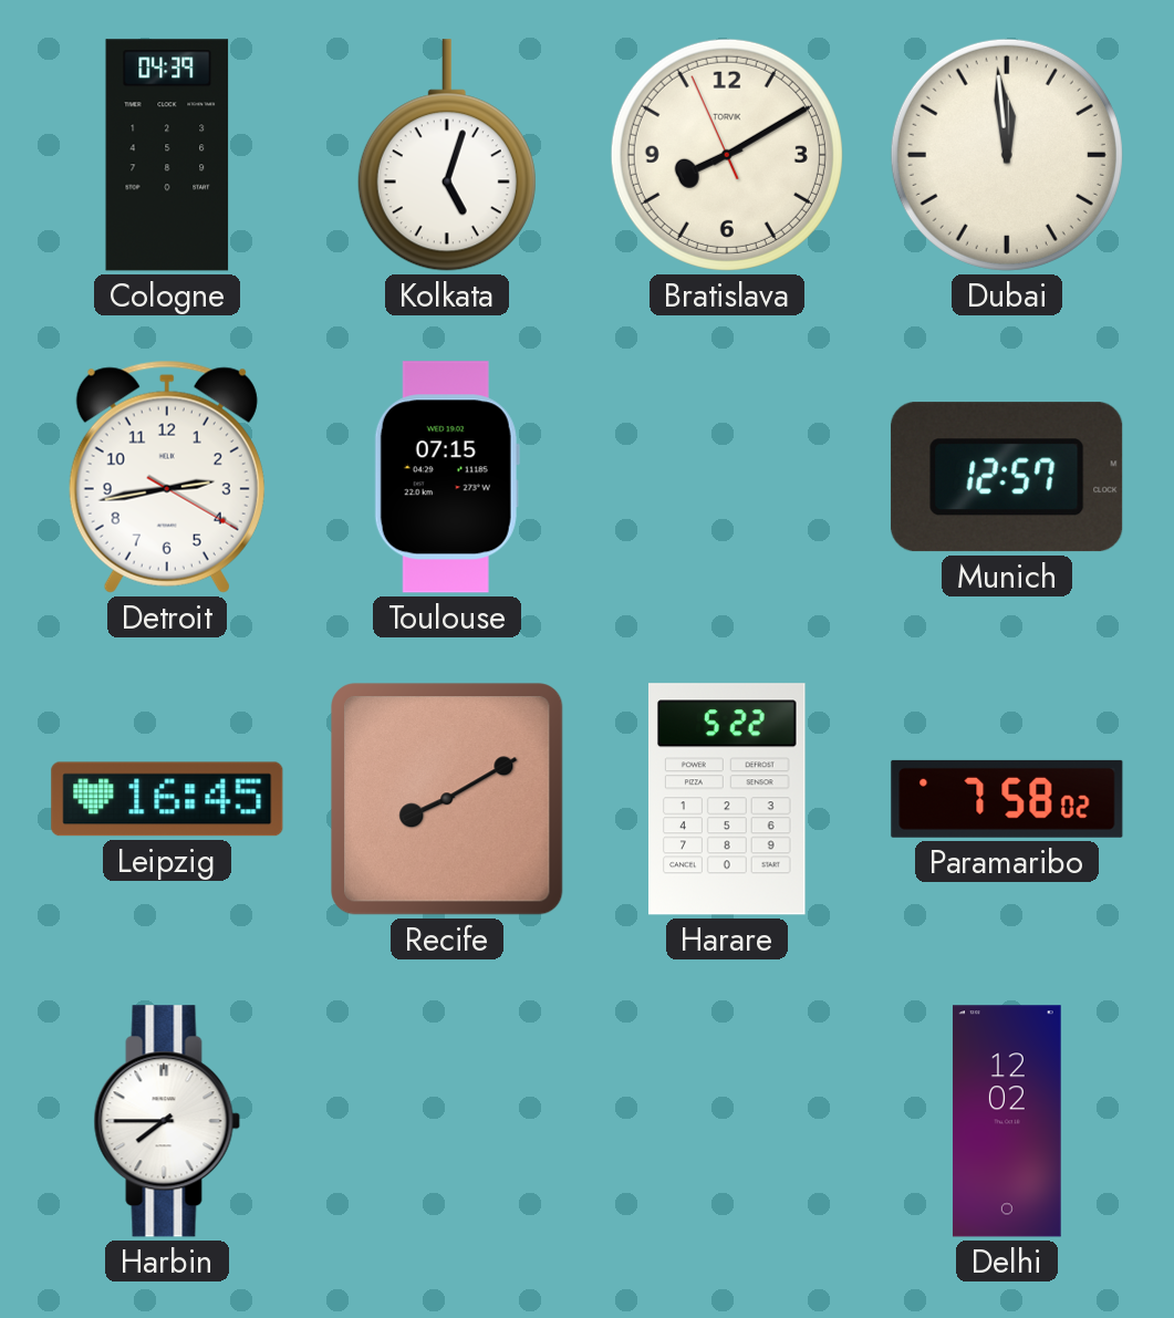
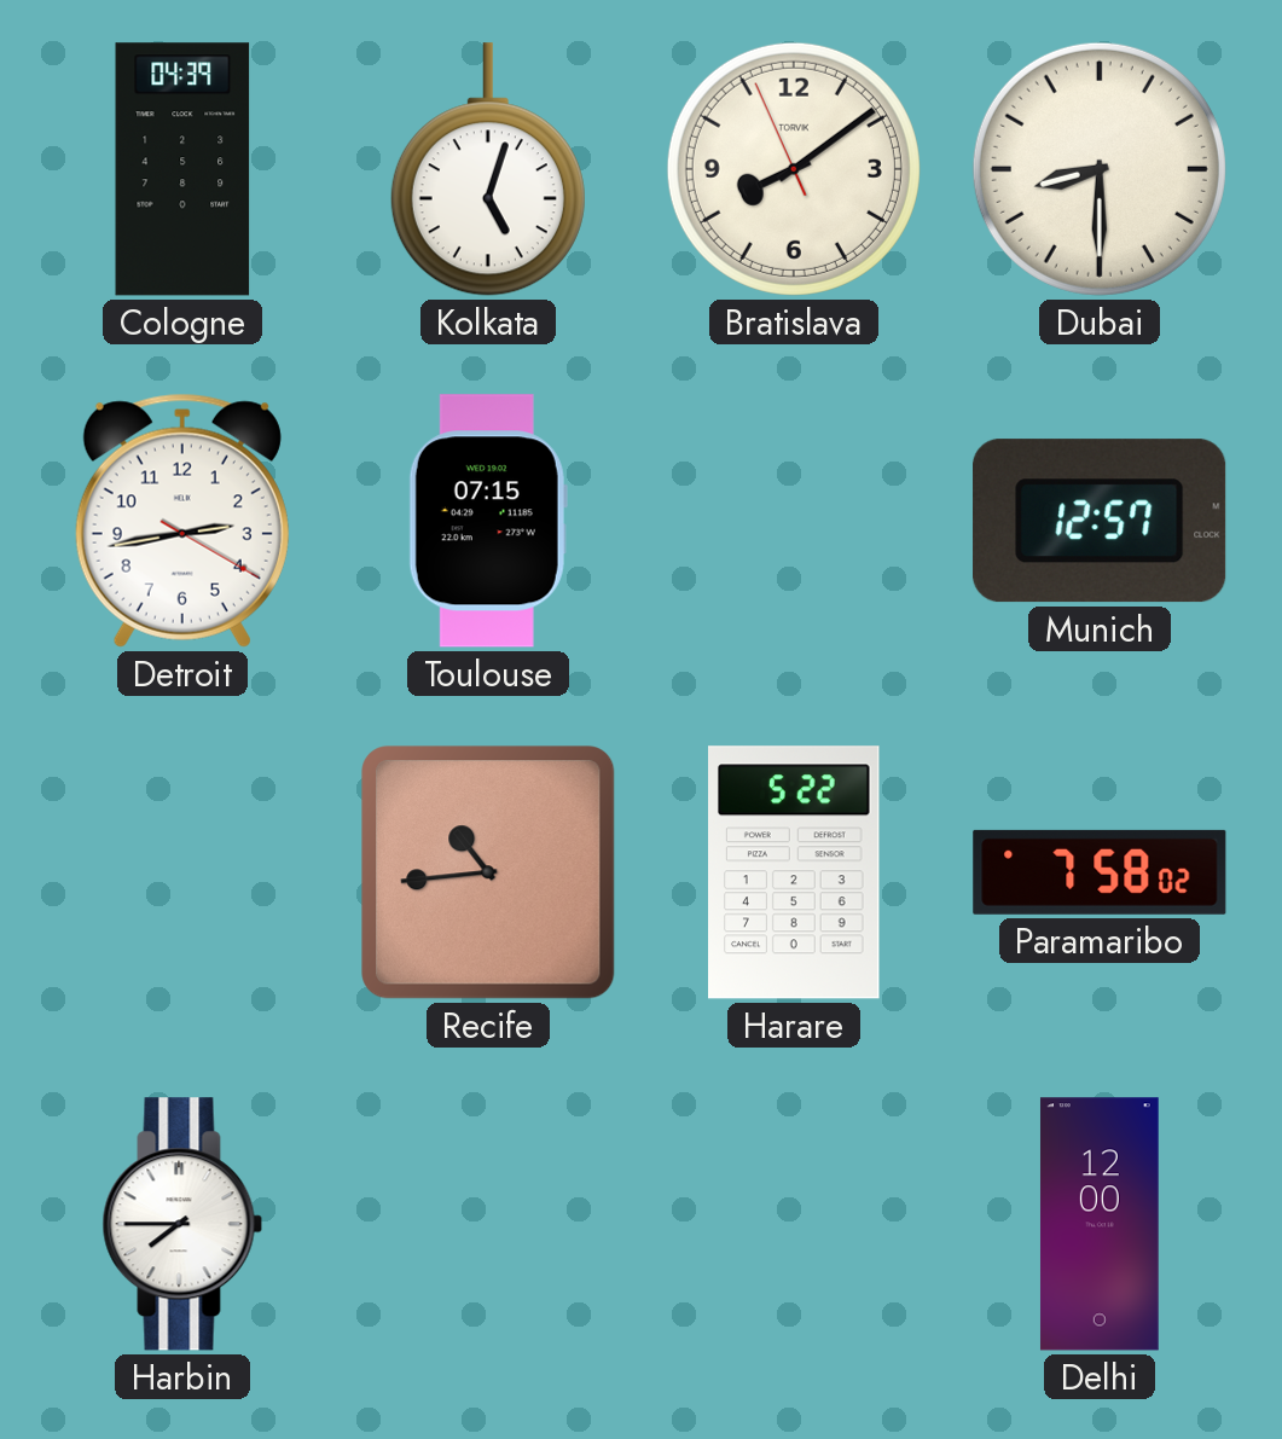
Bratislava: 8:09 -> 8:08
Dubai: 11:59 -> 8:30
Leipzig: 16:45 -> none
Recife: 8:10 -> 10:44
Delhi: 12:02 -> 12:00
